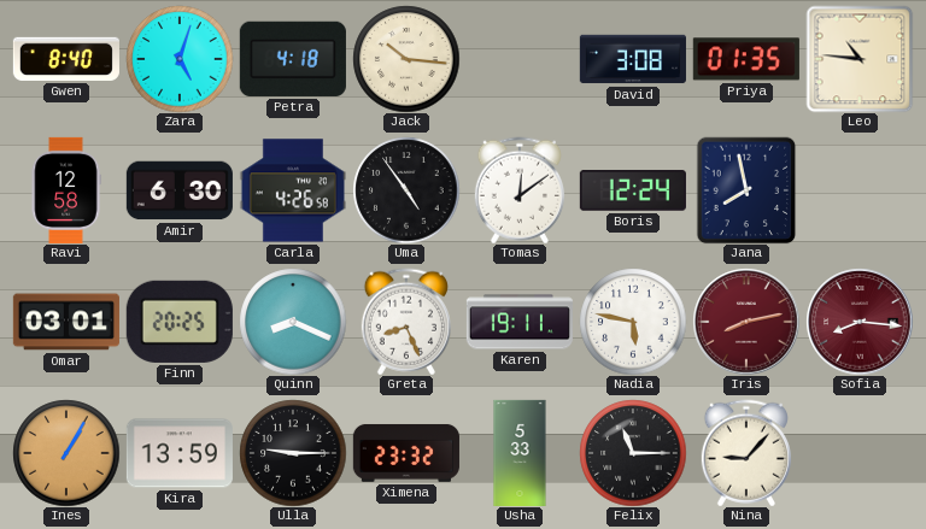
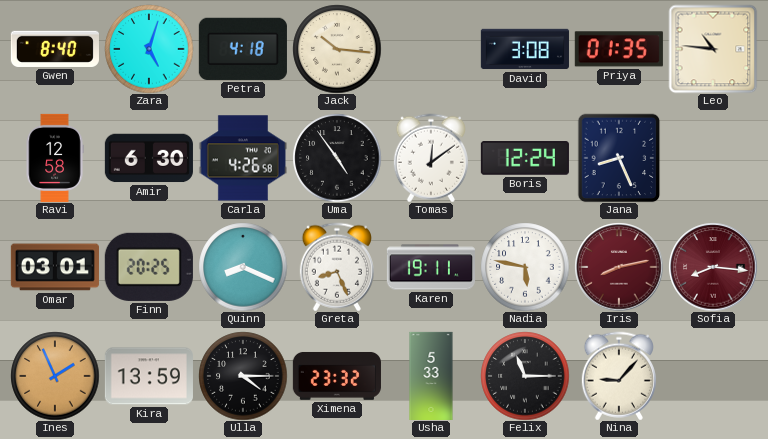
Jana: 7:58 -> 8:26
Ines: 1:05 -> 1:56
Ulla: 9:15 -> 4:15
